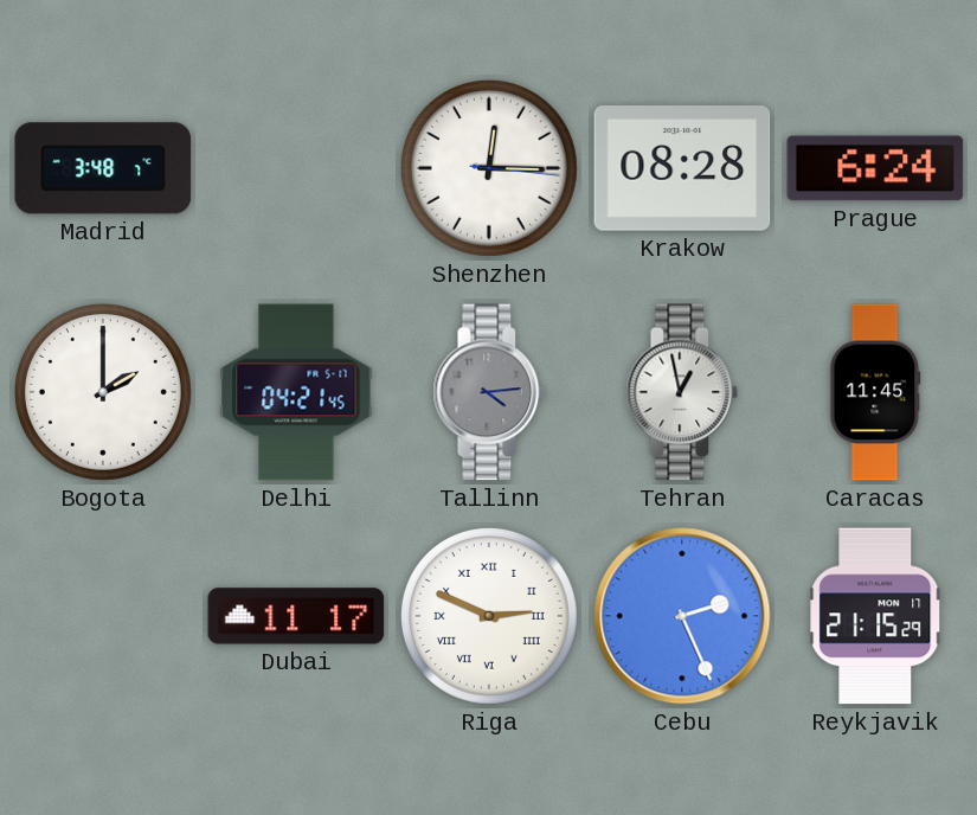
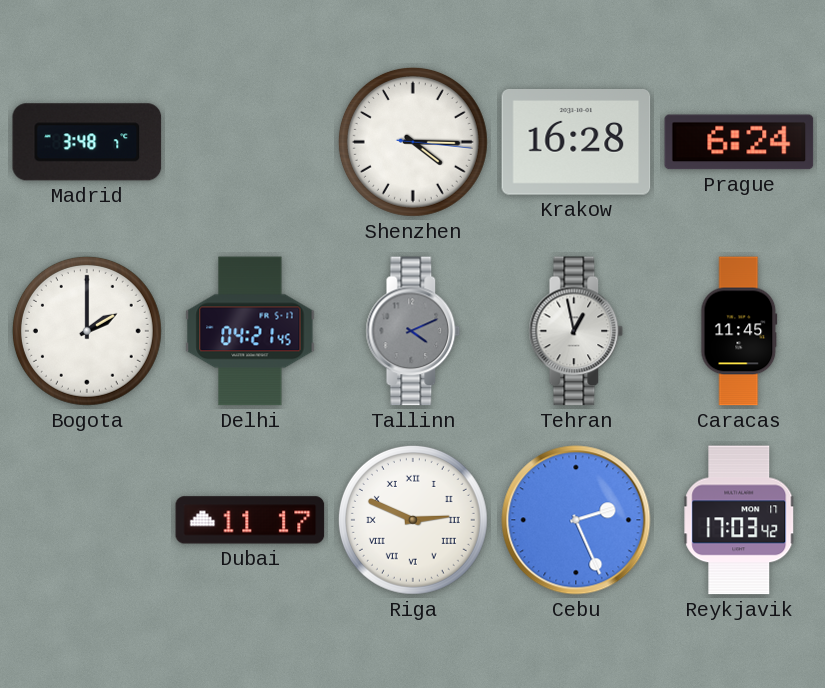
Shenzhen: 12:15 -> 4:15
Krakow: 08:28 -> 16:28
Tallinn: 4:14 -> 4:11
Reykjavik: 21:15 -> 17:03
